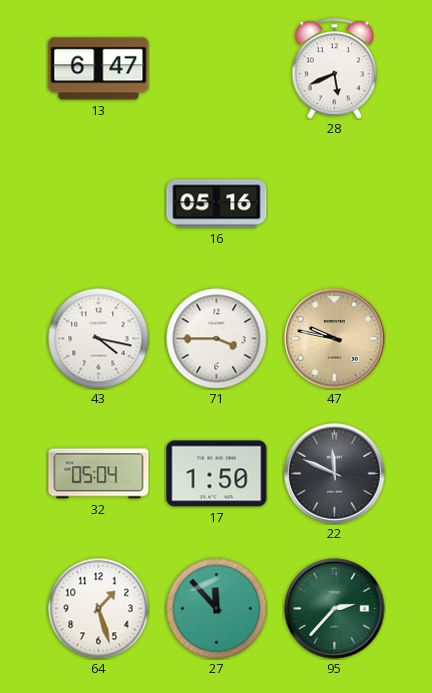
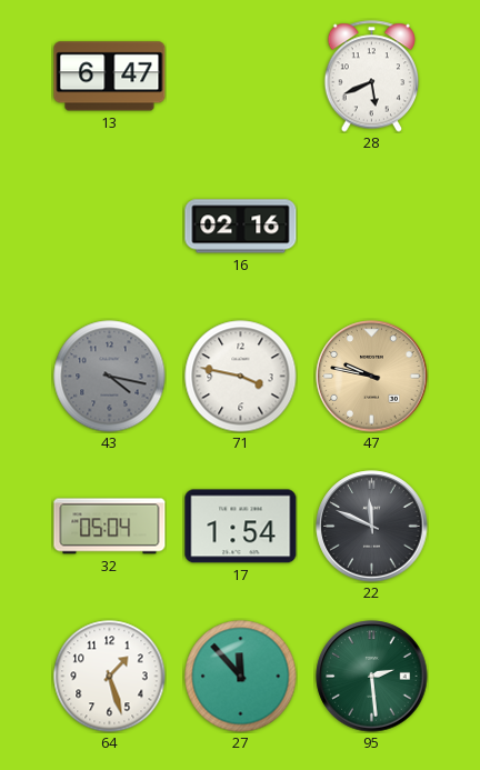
16: 05:16 -> 02:16
43 dial: white -> grey
71: 3:45 -> 3:47
17: 1:50 -> 1:54
95: 2:37 -> 2:29
